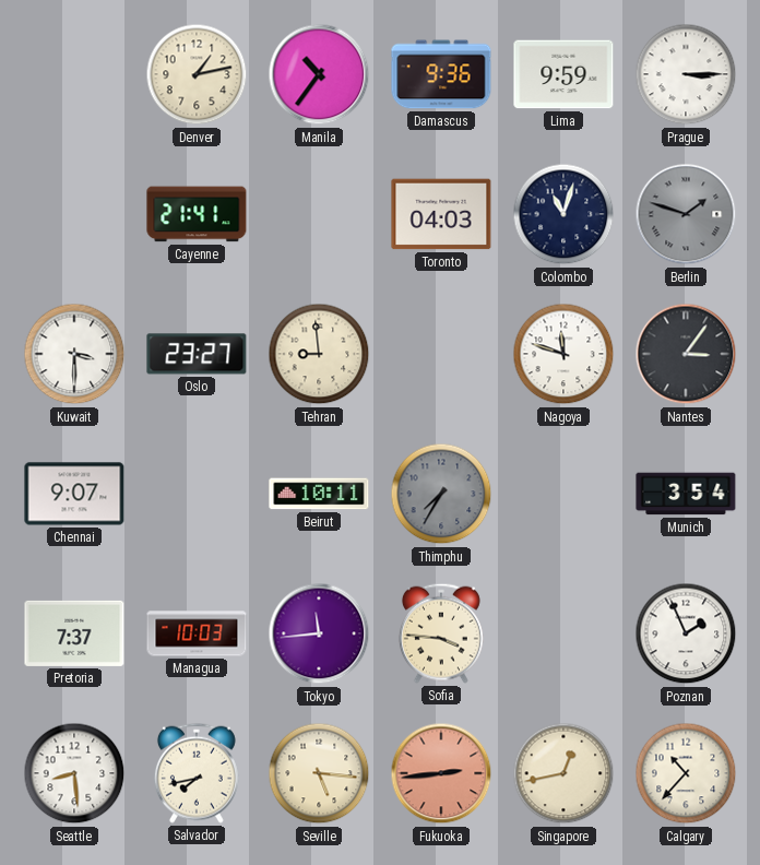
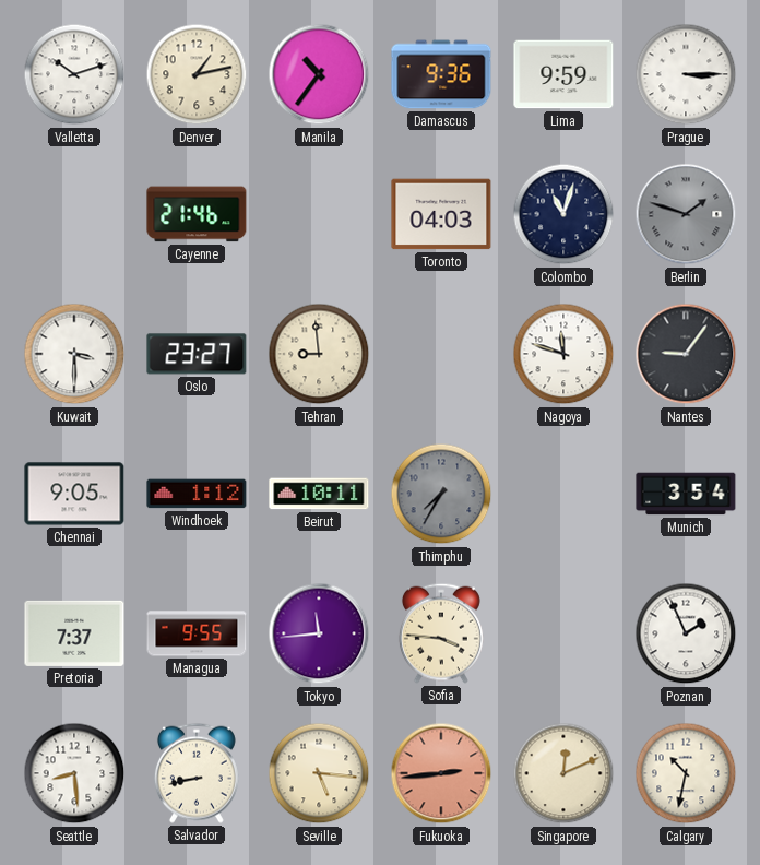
Valletta: none -> 10:12
Cayenne: 21:41 -> 21:46
Nantes: 3:06 -> 9:06
Chennai: 9:07 -> 9:05
Windhoek: none -> 1:12
Managua: 10:03 -> 9:55
Salvador: 7:43 -> 8:43
Singapore: 12:43 -> 12:11
Calgary: 10:37 -> 10:32
